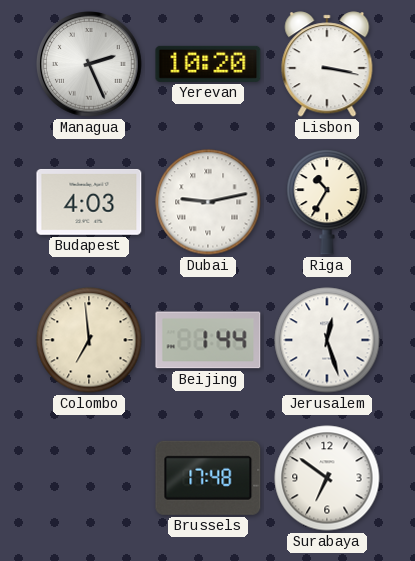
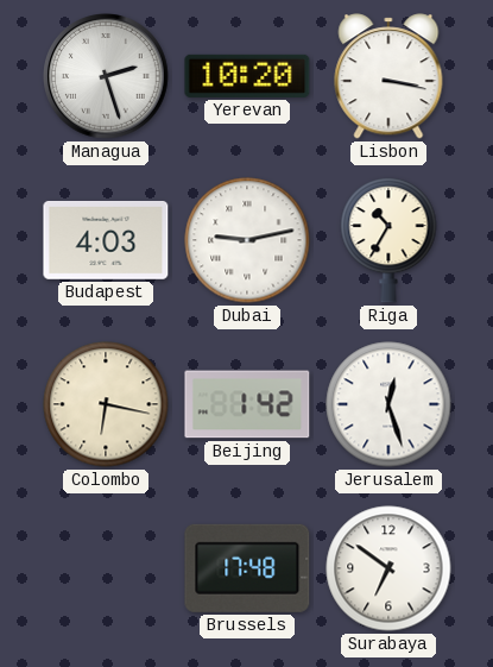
Managua: 2:26 -> 2:27
Colombo: 6:59 -> 6:17
Beijing: 1:44 -> 1:42
